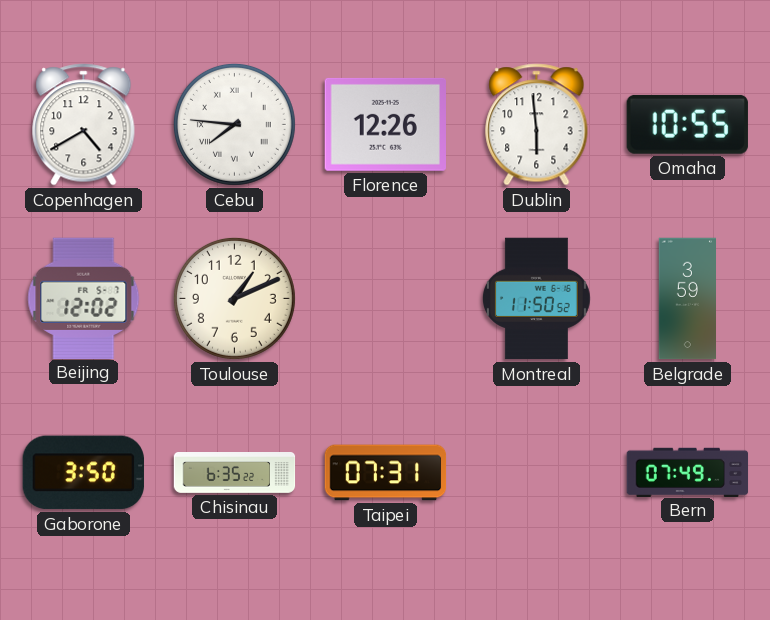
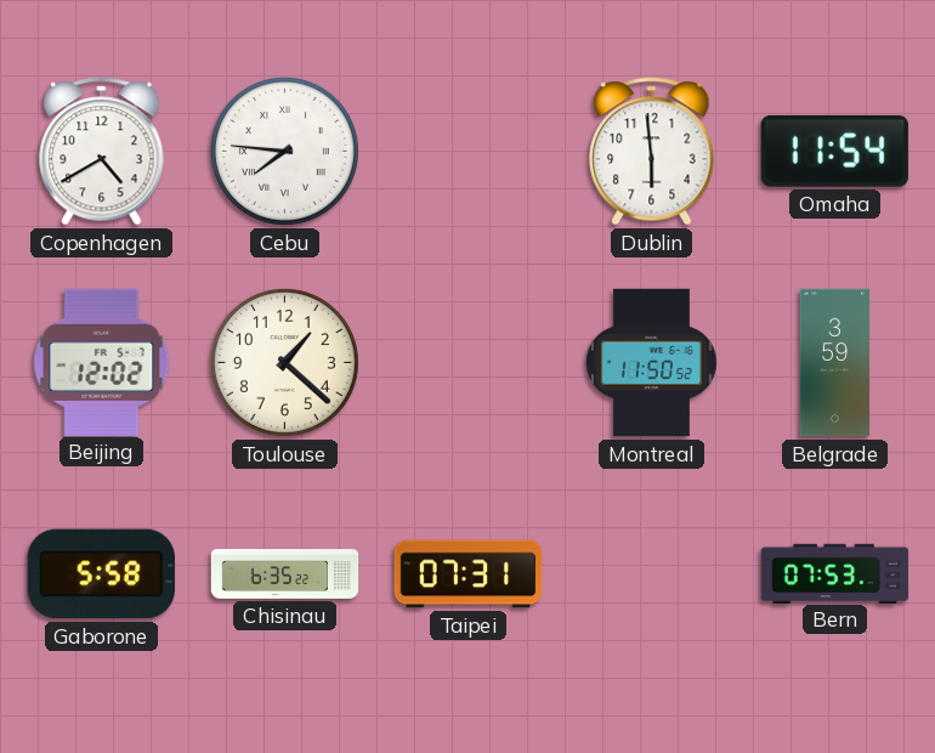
Florence: 12:26 -> none
Omaha: 10:55 -> 11:54
Toulouse: 1:11 -> 1:22
Gaborone: 3:50 -> 5:58
Bern: 07:49 -> 07:53
